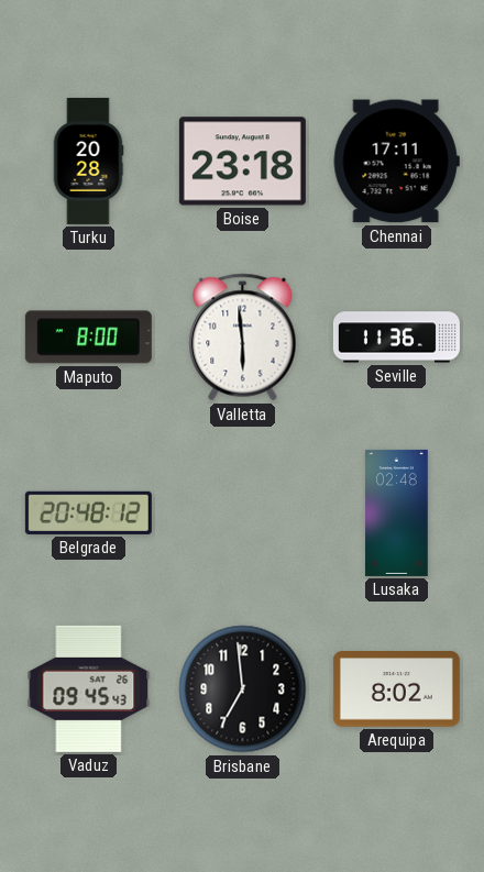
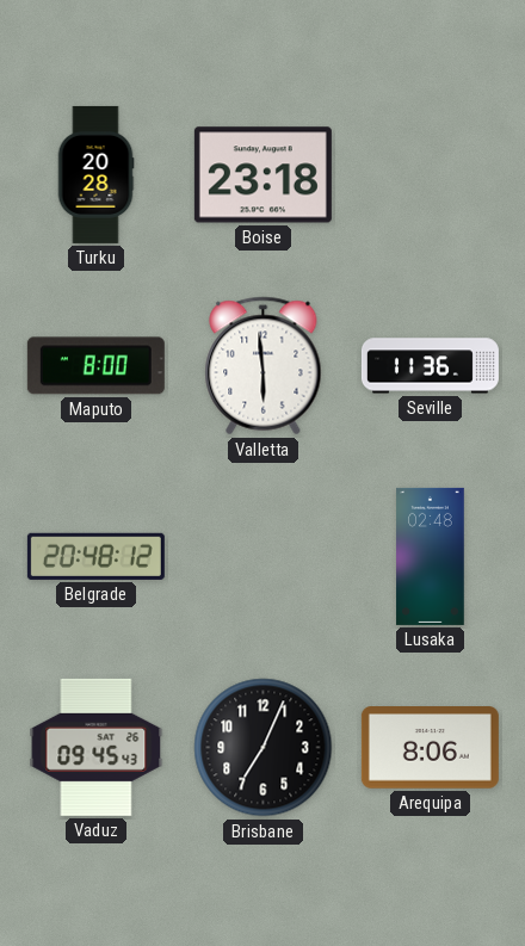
Chennai: 17:11 -> none
Brisbane: 6:59 -> 7:04
Arequipa: 8:02 -> 8:06
